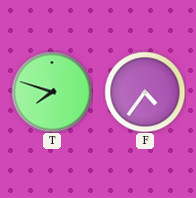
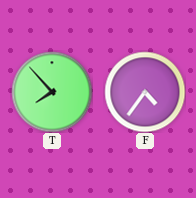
T: 7:48 -> 7:53
